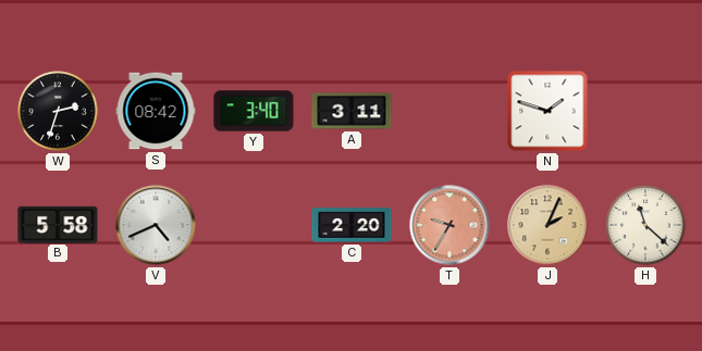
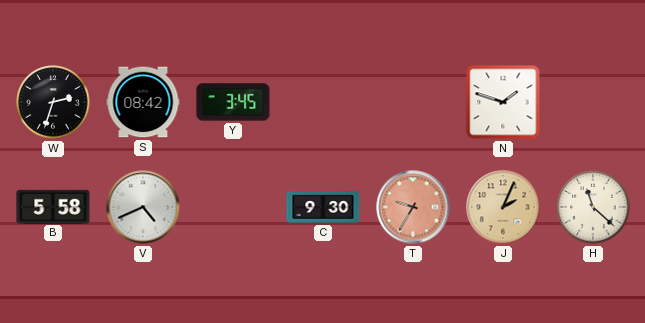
Y: 3:40 -> 3:45
A: 3:11 -> none
C: 2:20 -> 9:30
